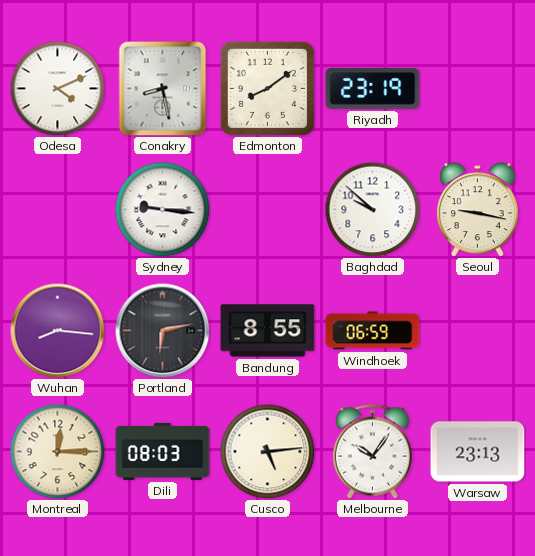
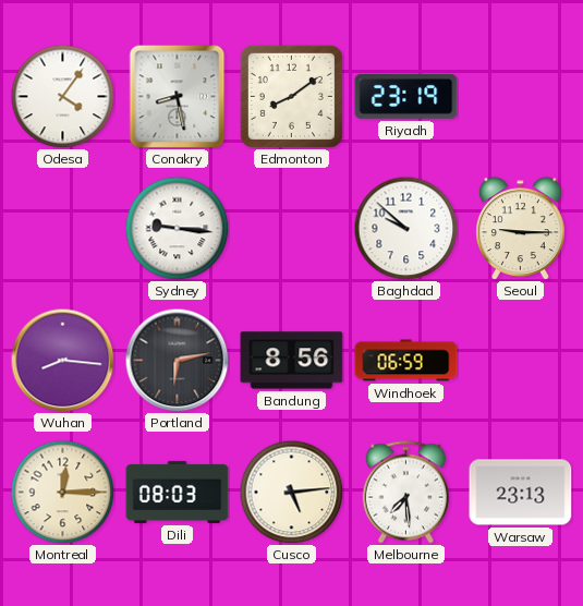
Odesa: 4:11 -> 4:06
Seoul: 9:17 -> 9:15
Bandung: 8:55 -> 8:56
Melbourne: 10:06 -> 7:29
